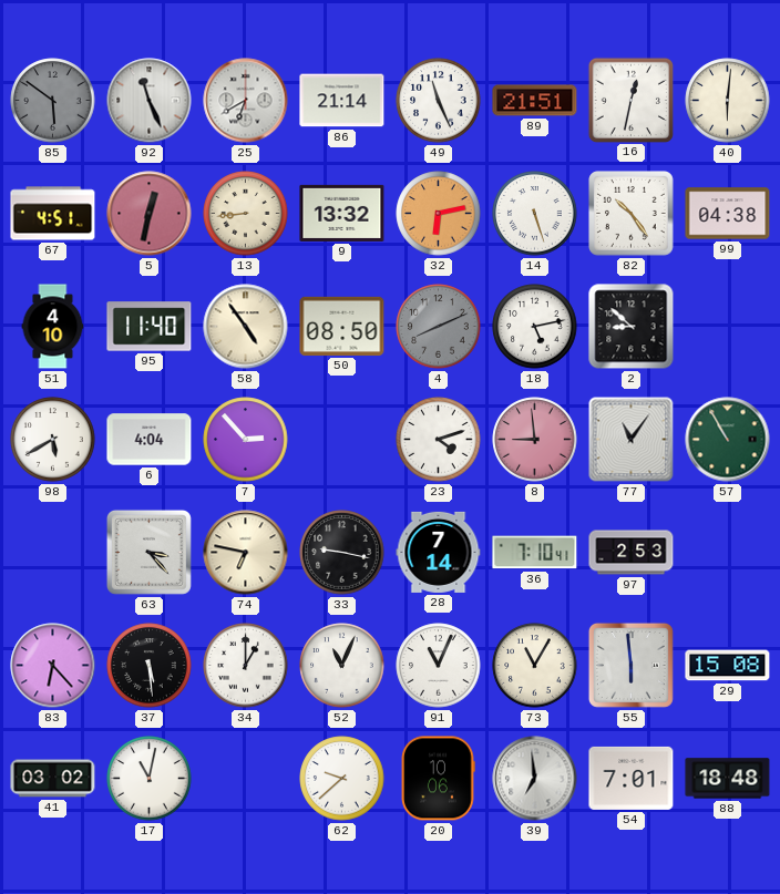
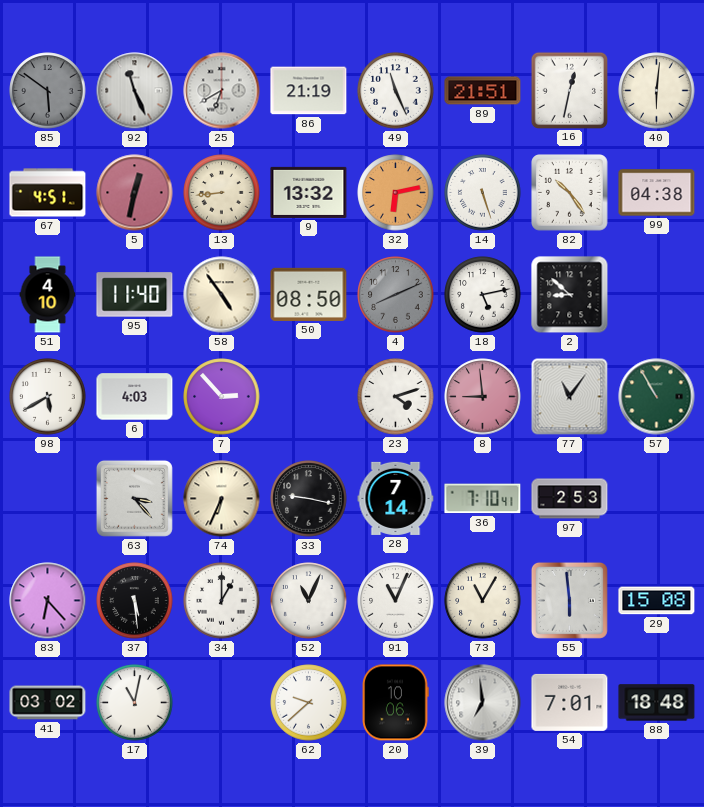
86: 21:14 -> 21:19
6: 4:04 -> 4:03
74: 6:47 -> 6:34
